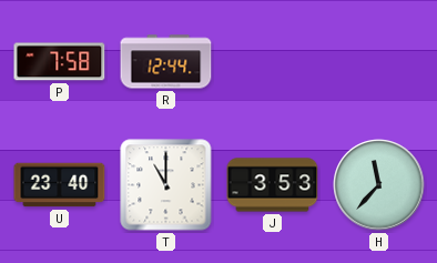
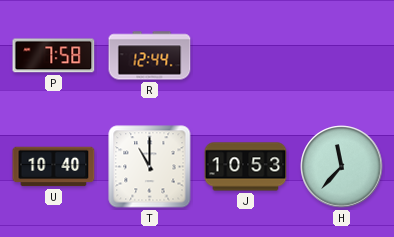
U: 23:40 -> 10:40
J: 3:53 -> 10:53
